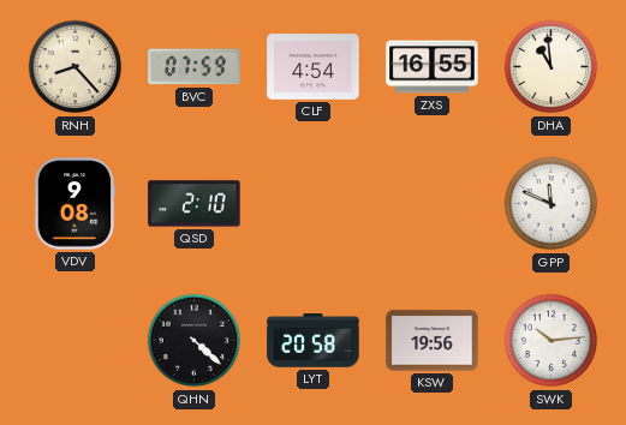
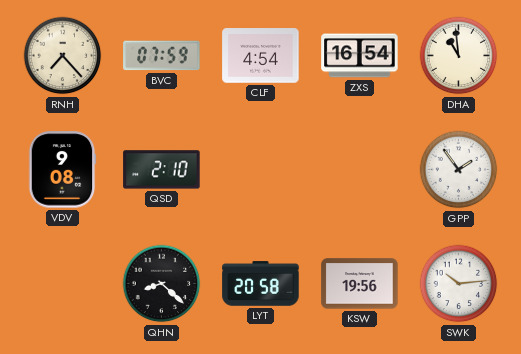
RNH: 8:23 -> 7:23
ZXS: 16:55 -> 16:54
GPP: 11:49 -> 1:54
QHN: 4:22 -> 8:22
